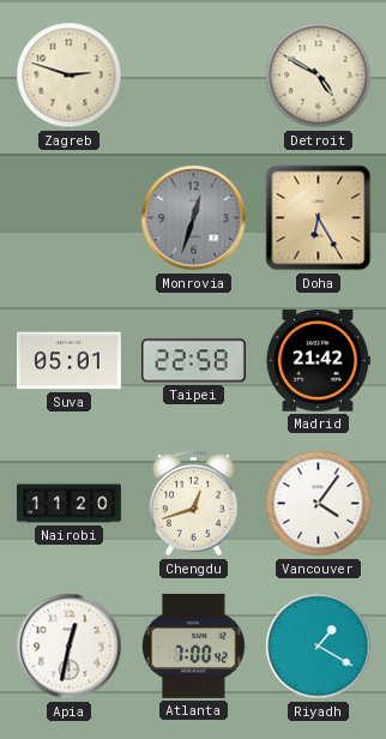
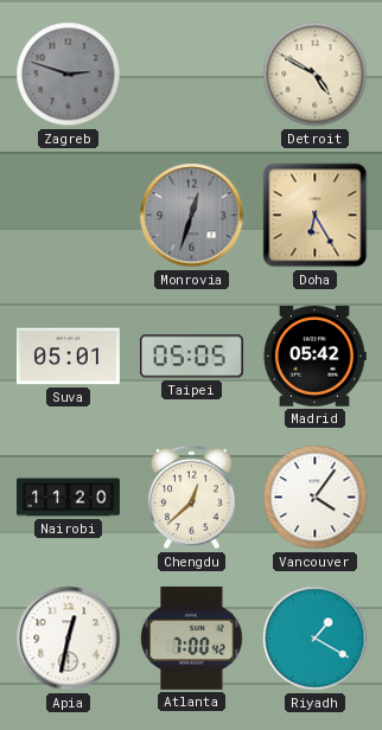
Zagreb dial: cream -> grey
Taipei: 22:58 -> 05:05
Madrid: 21:42 -> 05:42
Chengdu: 12:42 -> 12:38
